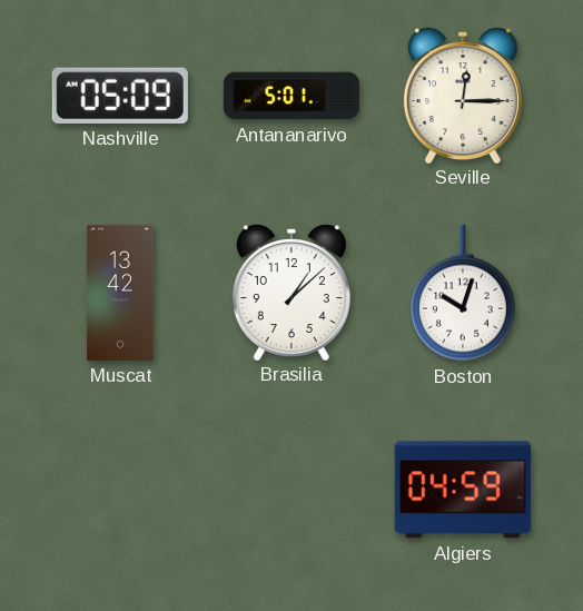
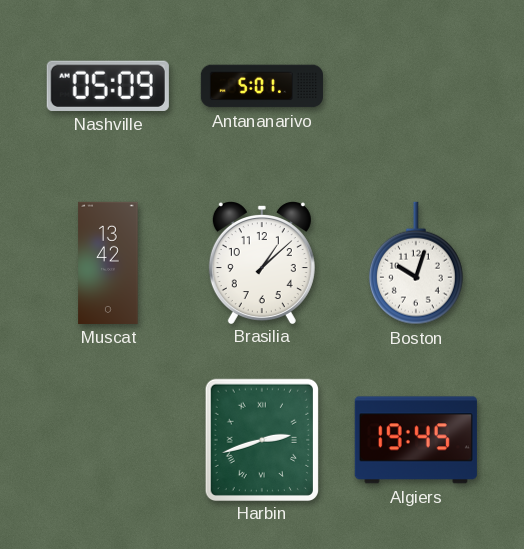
Seville: 12:15 -> none
Harbin: none -> 2:42
Algiers: 04:59 -> 19:45
